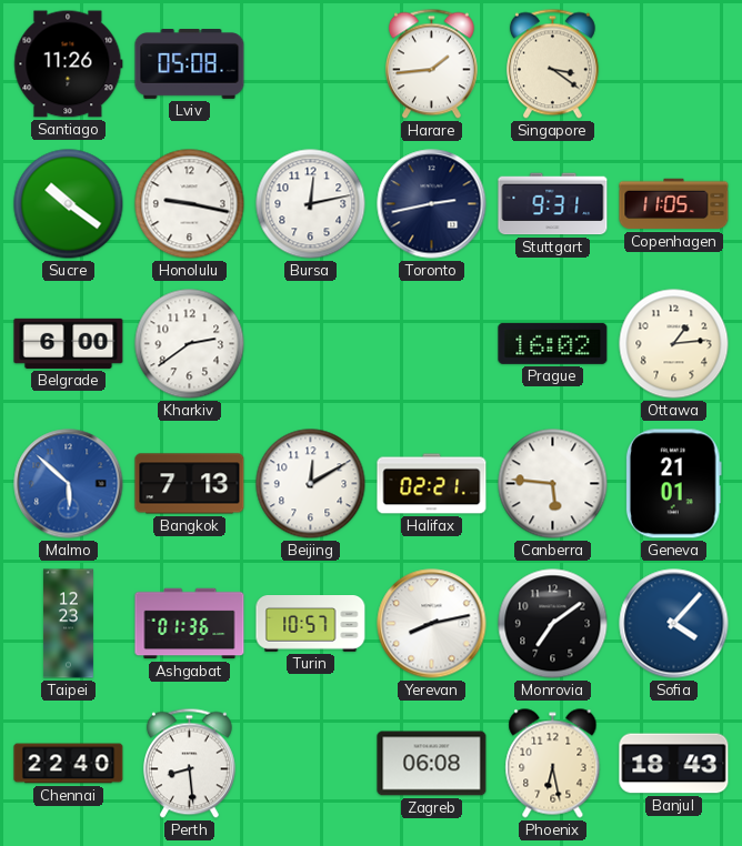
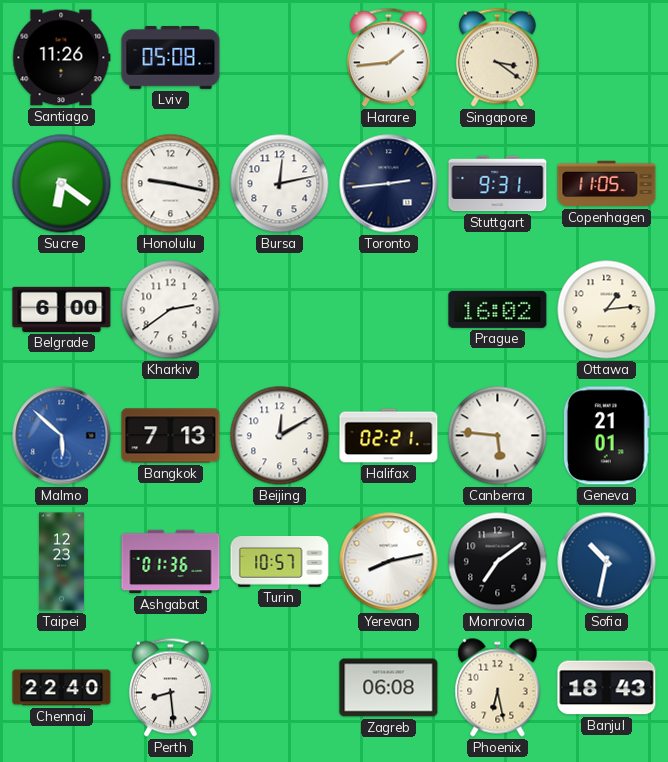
Sucre: 10:21 -> 6:21
Toronto: 2:43 -> 2:44
Sofia: 4:07 -> 10:32
